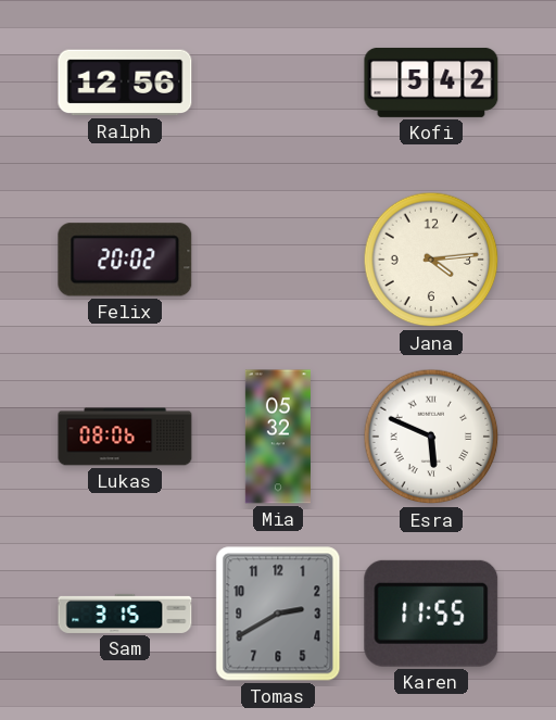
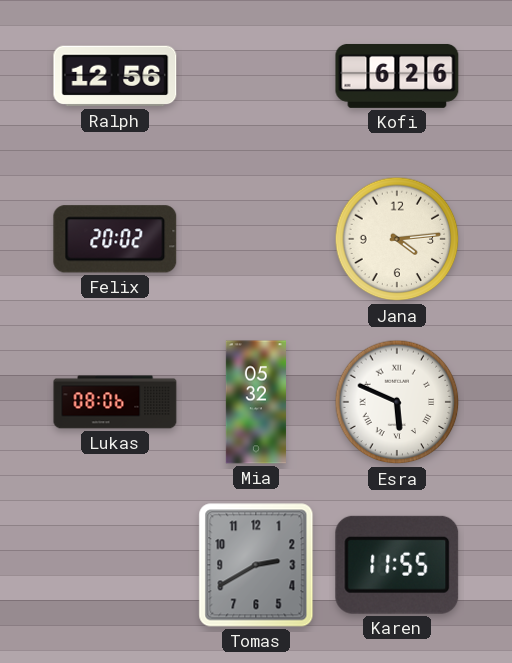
Kofi: 5:42 -> 6:26
Sam: 3:15 -> none
